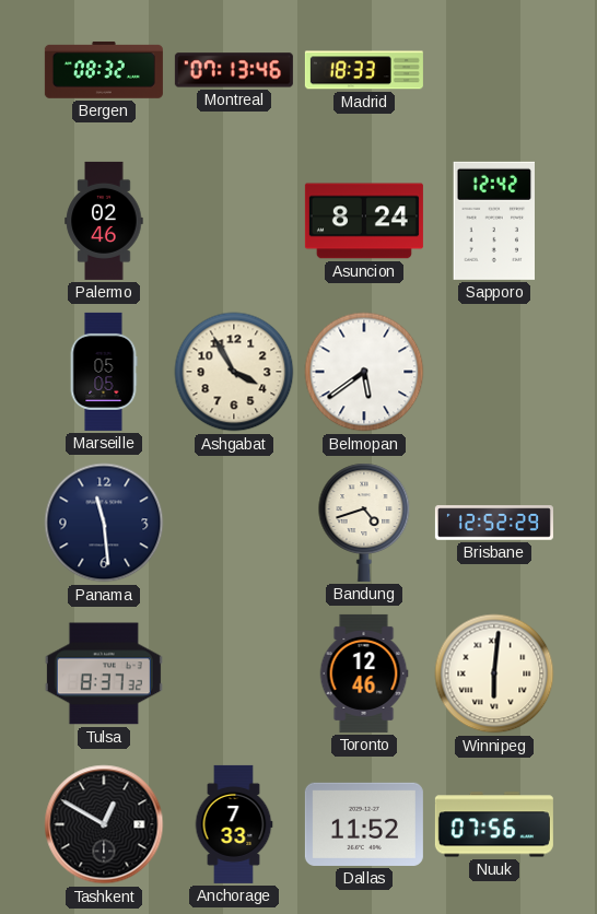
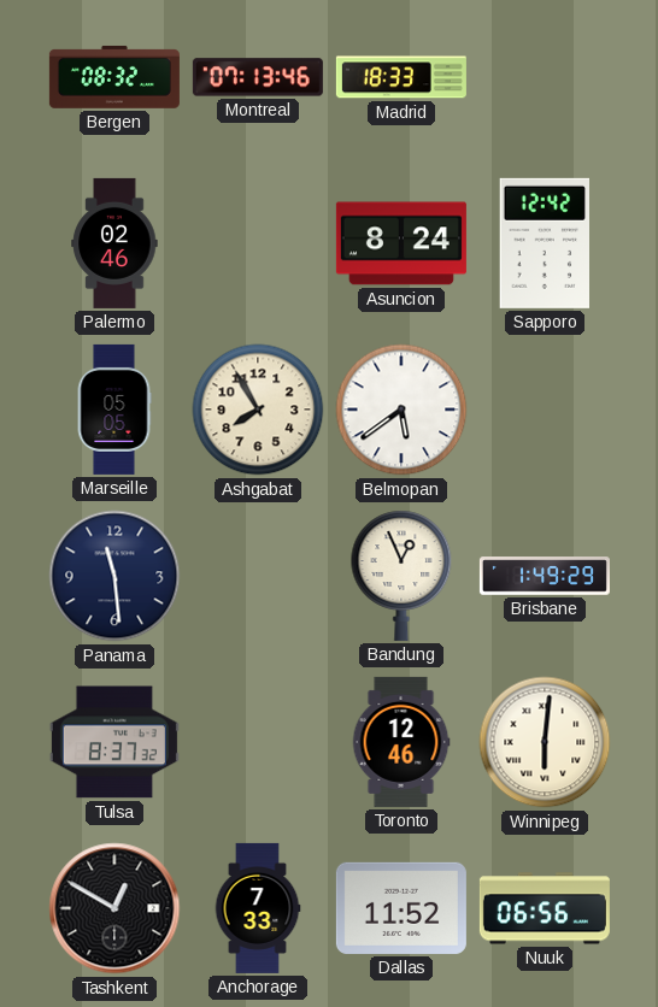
Ashgabat: 3:55 -> 7:55
Bandung: 4:42 -> 12:56
Brisbane: 12:52 -> 1:49
Nuuk: 07:56 -> 06:56
